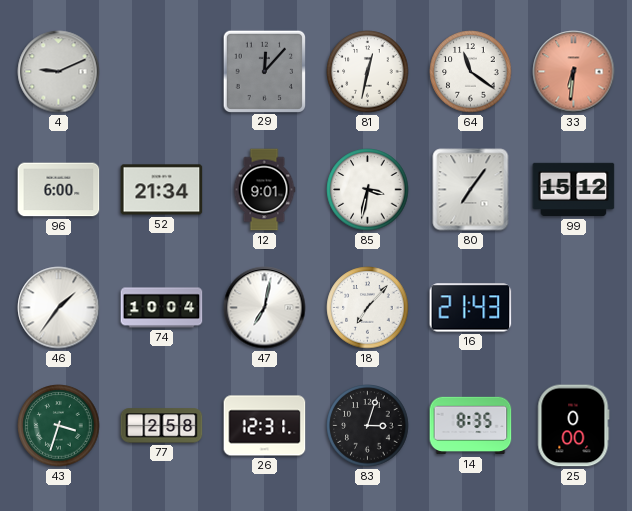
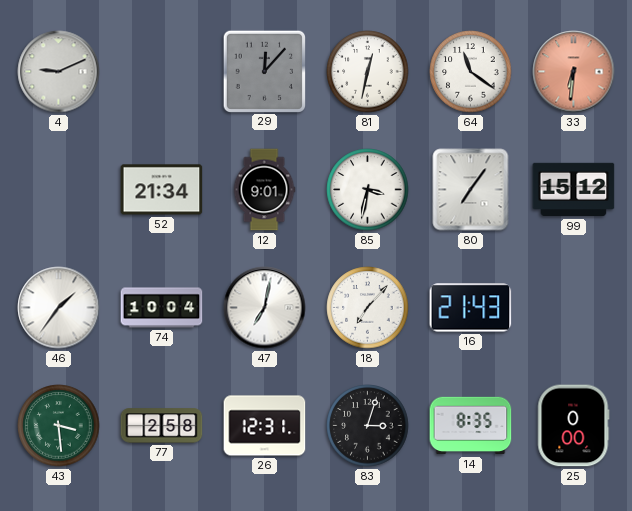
96: 6:00 -> none
43: 3:33 -> 3:29
